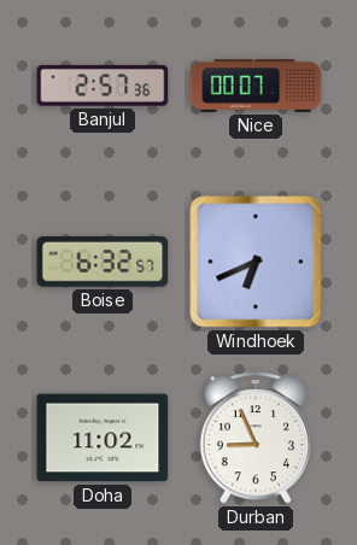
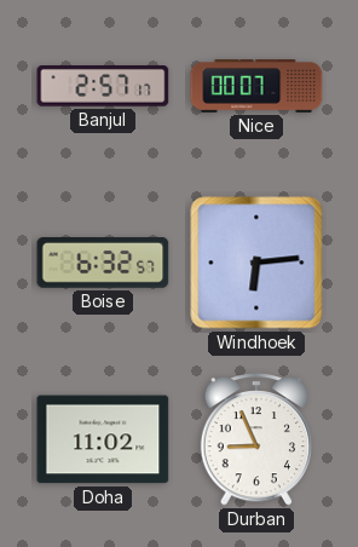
Banjul: 2:57:36 -> 2:57:17
Windhoek: 6:41 -> 6:14
